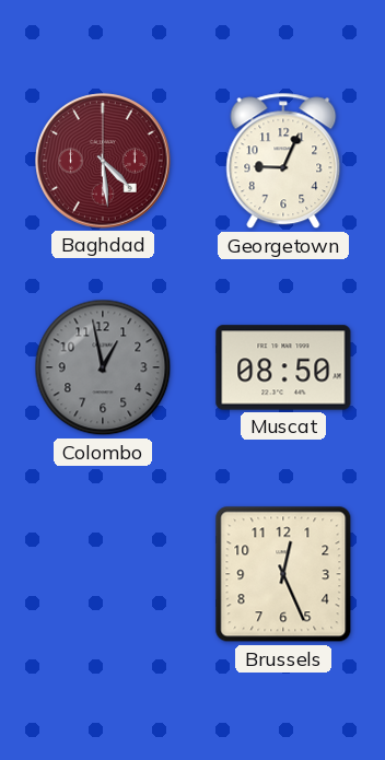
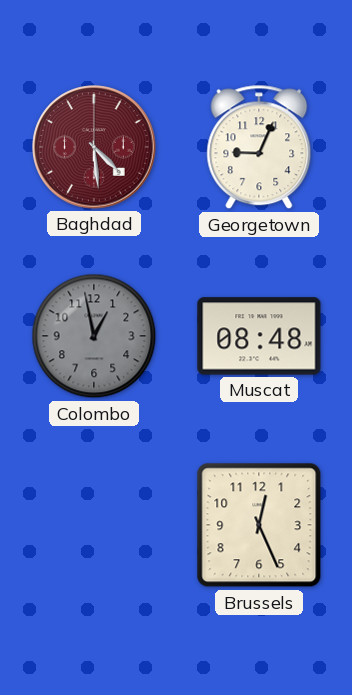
Muscat: 08:50 -> 08:48
